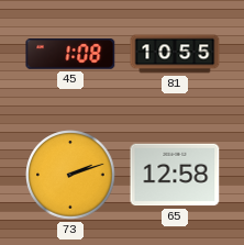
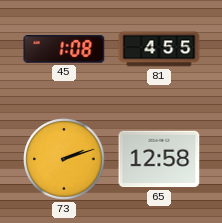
81: 10:55 -> 4:55
